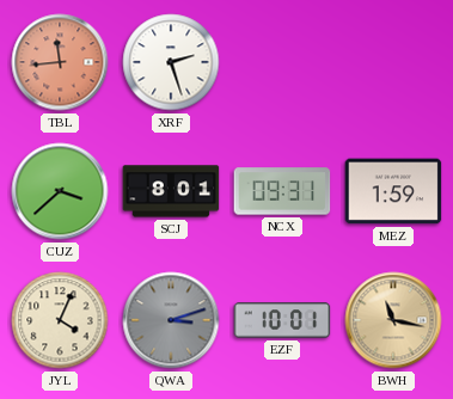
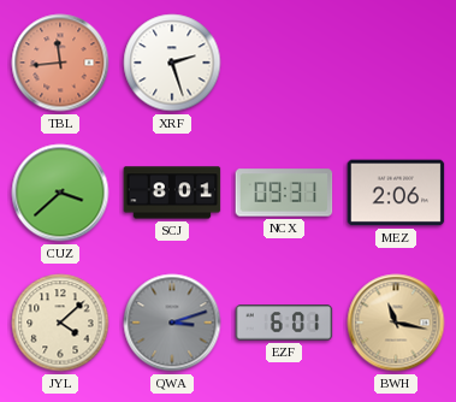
MEZ: 1:59 -> 2:06
JYL: 4:04 -> 4:08
EZF: 10:01 -> 6:01
